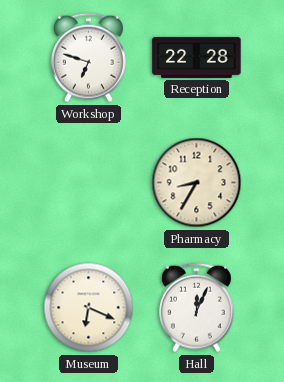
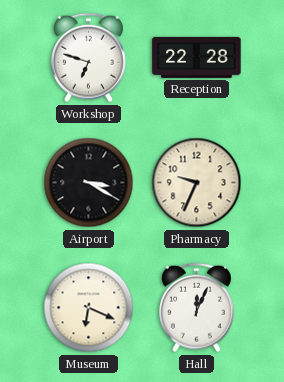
Airport: none -> 3:20
Pharmacy: 8:35 -> 9:34
